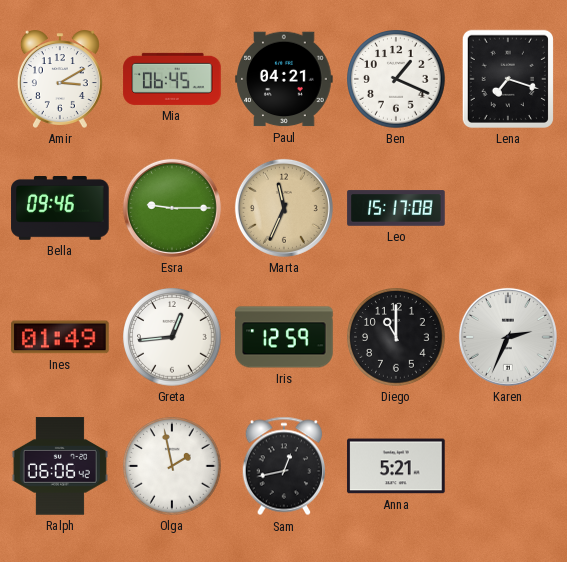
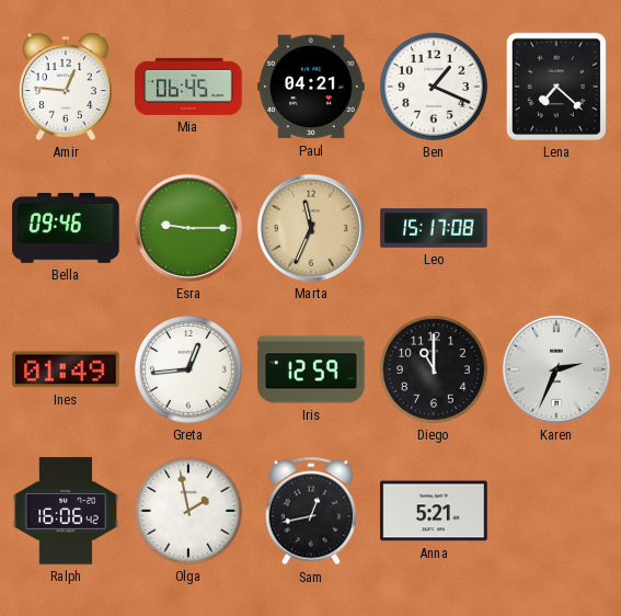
Amir: 3:10 -> 12:46
Lena: 7:18 -> 7:22
Ralph: 06:06 -> 16:06
